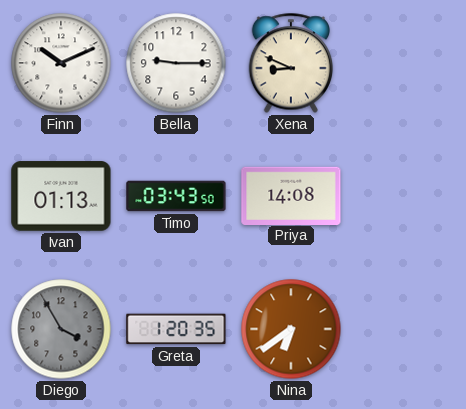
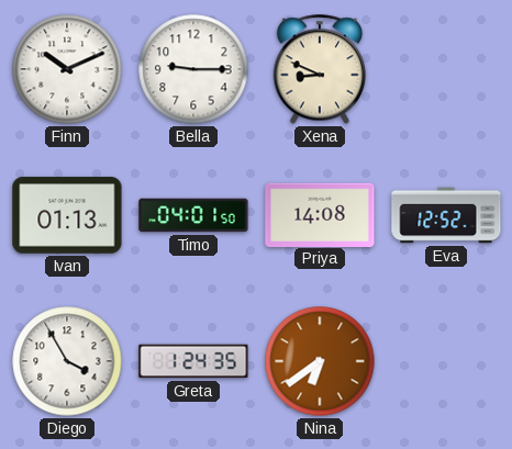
Timo: 03:43 -> 04:01
Eva: none -> 12:52
Diego dial: grey -> white
Greta: 1:20 -> 1:24
